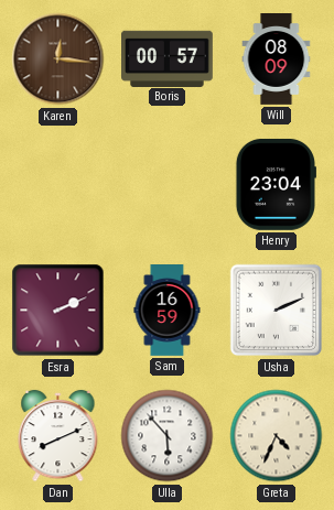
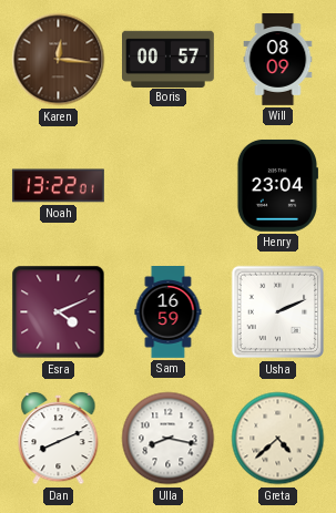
Noah: none -> 13:22
Esra: 2:11 -> 4:11
Ulla: 5:53 -> 8:17
Greta: 4:34 -> 4:38
